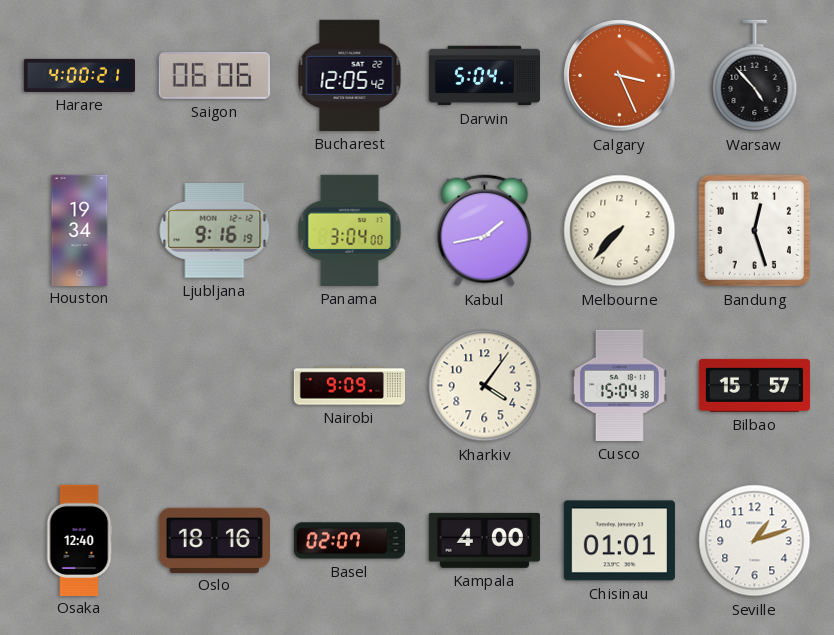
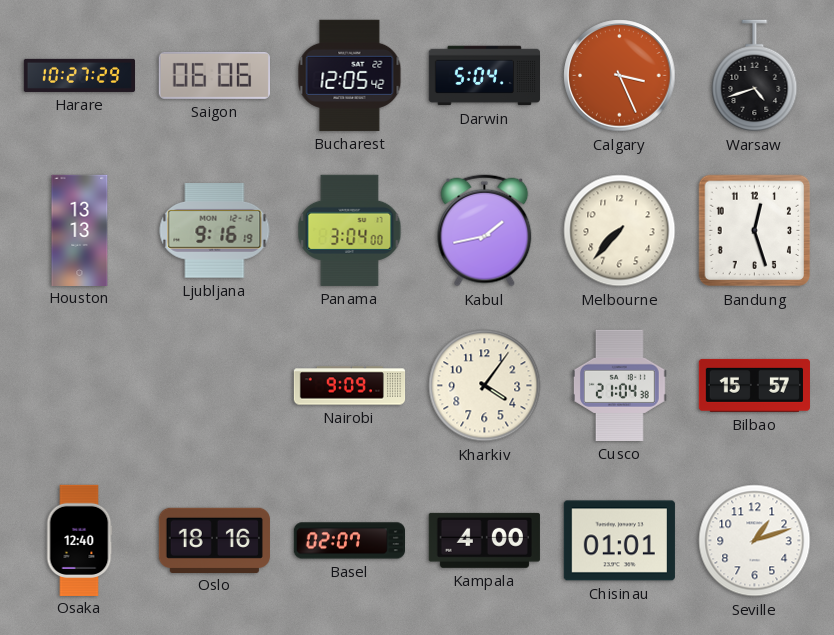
Harare: 4:00 -> 10:27
Warsaw: 4:53 -> 4:42
Houston: 19:34 -> 13:13
Cusco: 15:04 -> 21:04
